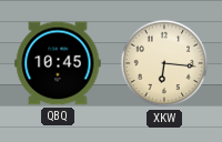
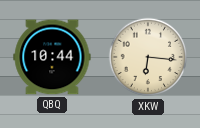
QBQ: 10:45 -> 10:44
